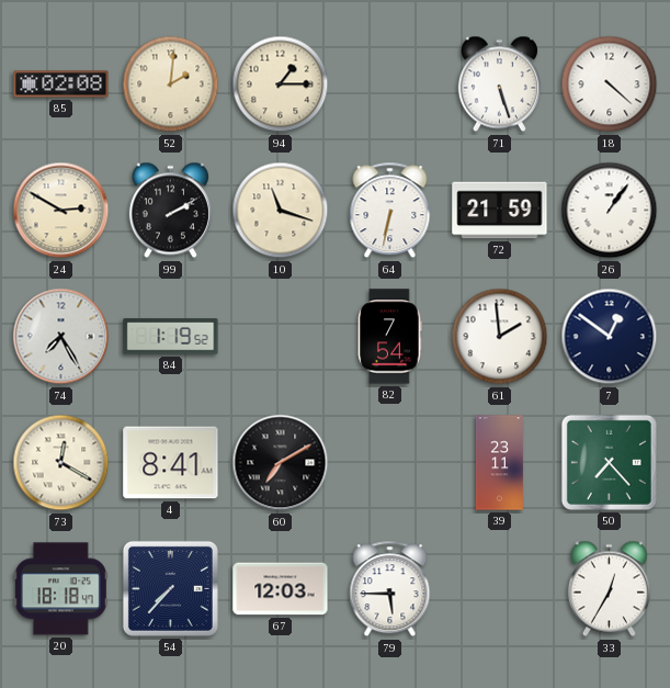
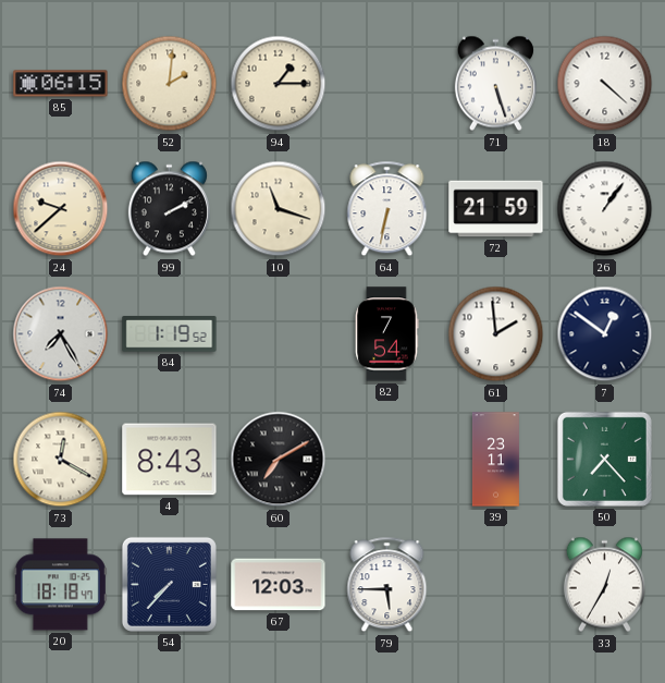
85: 02:08 -> 06:15
24: 2:50 -> 9:38
4: 8:41 -> 8:43
